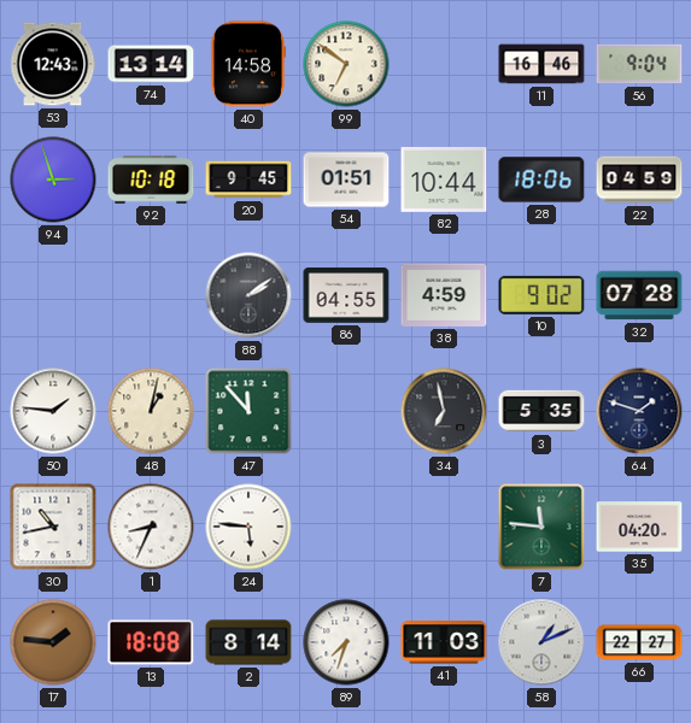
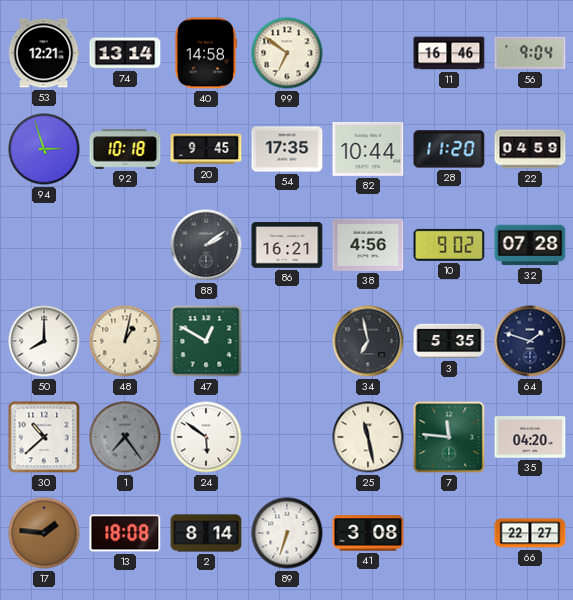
53: 12:43 -> 12:21
54: 01:51 -> 17:35
28: 18:06 -> 11:20
86: 04:55 -> 16:21
38: 4:59 -> 4:56
50: 1:46 -> 8:00
47: 11:53 -> 12:50
30: 10:43 -> 10:38
1: 8:34 -> 7:24
1 dial: white -> grey
24: 5:46 -> 5:51
25: none -> 11:28
89: 7:33 -> 6:33
41: 11:03 -> 3:08
58: 1:11 -> none
